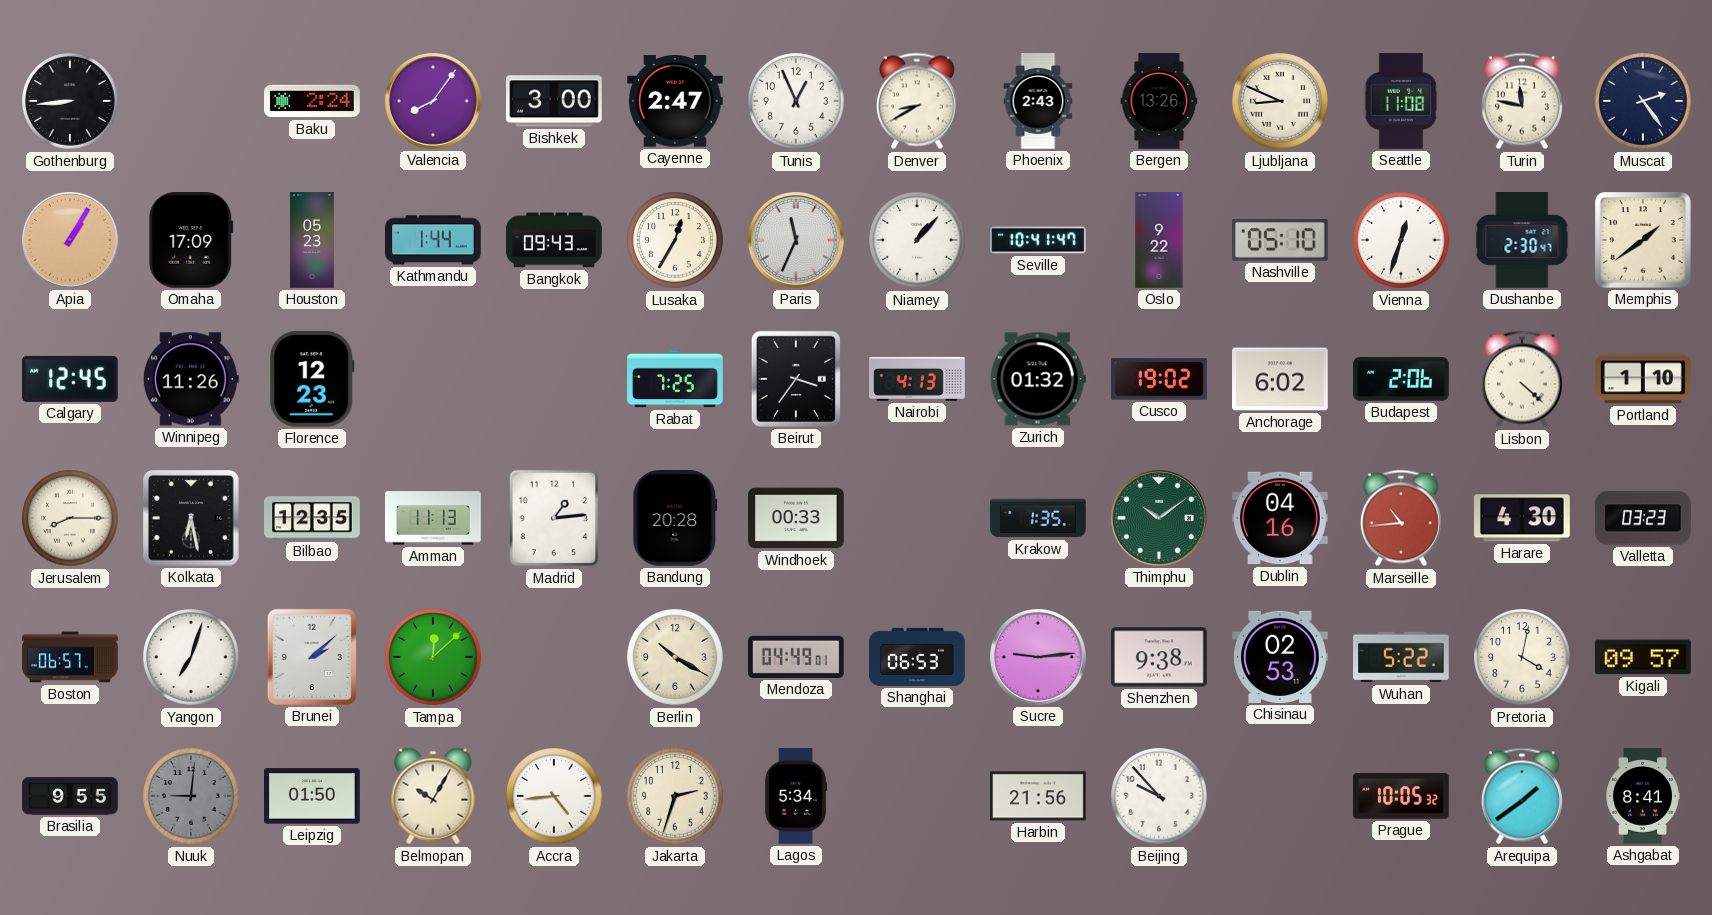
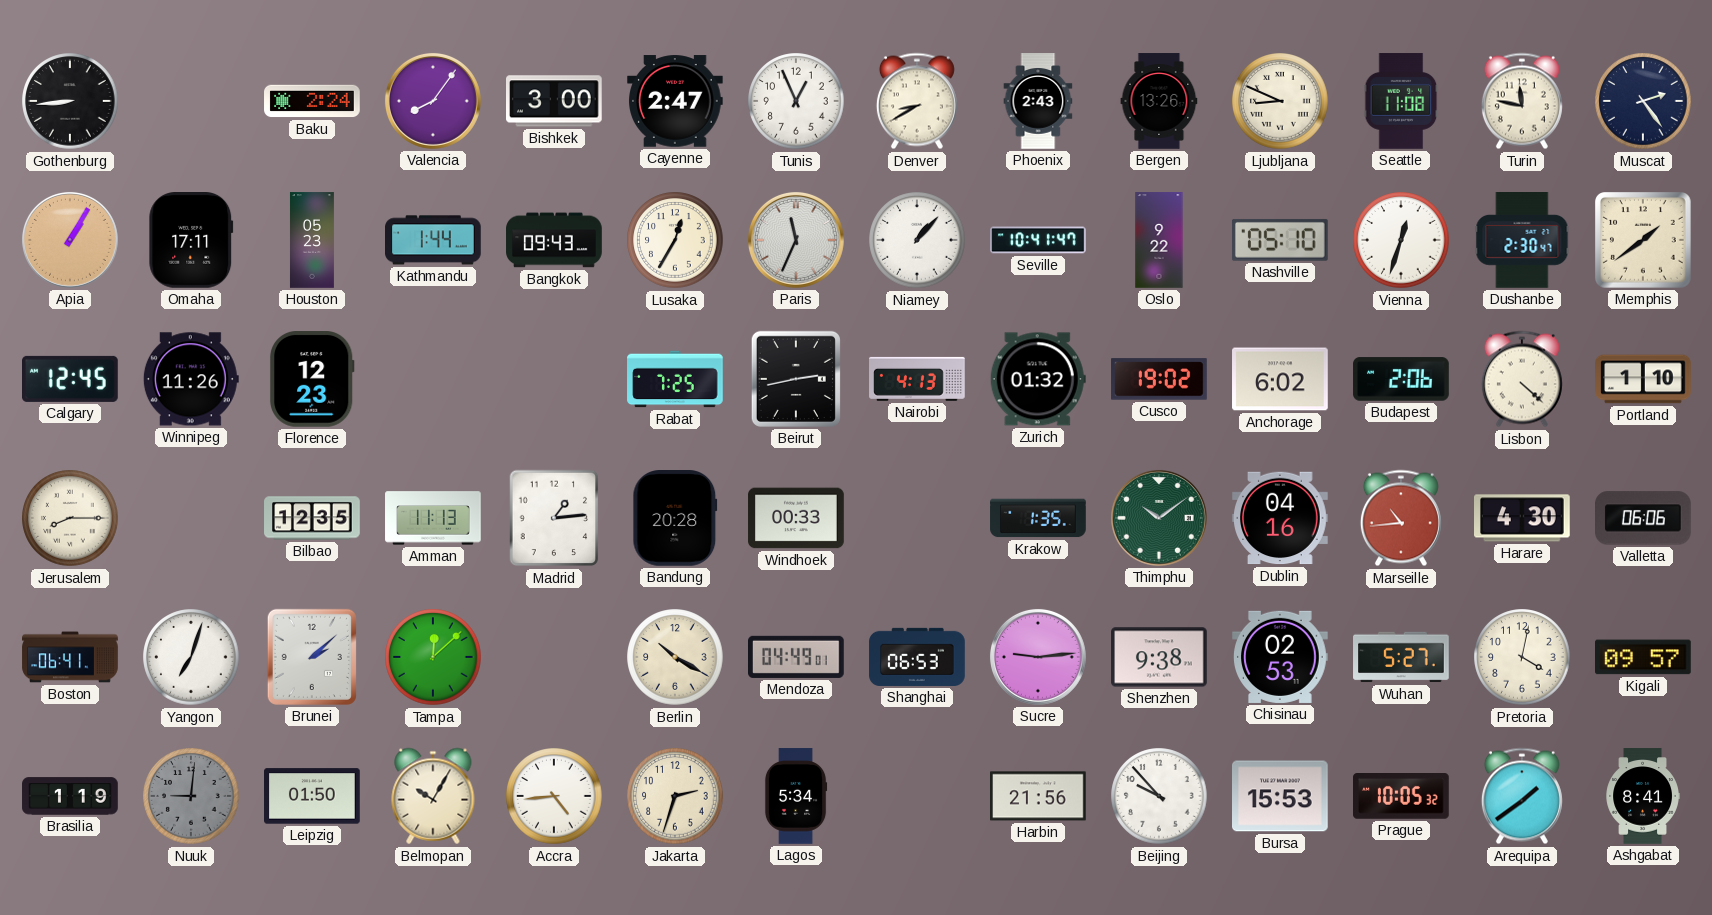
Omaha: 17:09 -> 17:11
Beirut: 3:36 -> 2:43
Kolkata: 6:28 -> none
Valletta: 03:23 -> 06:06
Boston: 06:57 -> 06:41
Wuhan: 5:22 -> 5:27
Brasilia: 9:55 -> 1:19
Bursa: none -> 15:53
